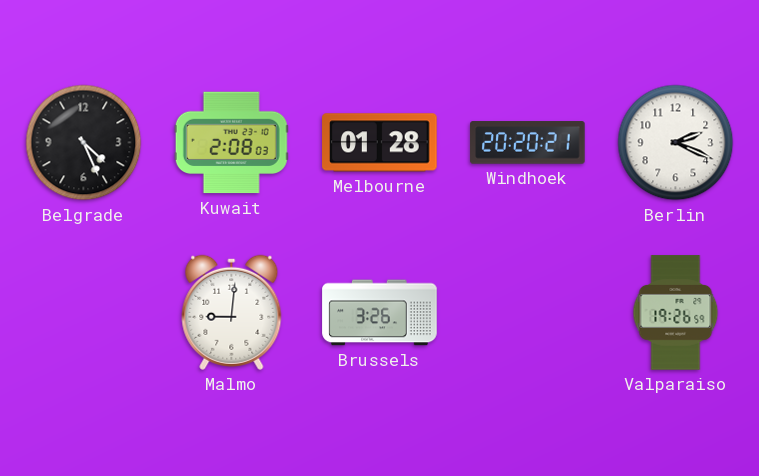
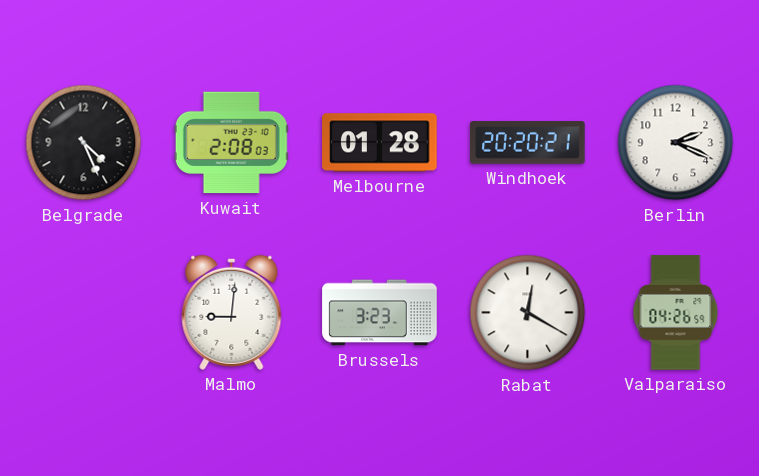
Brussels: 3:26 -> 3:23
Rabat: none -> 12:20
Valparaiso: 19:26 -> 04:26
